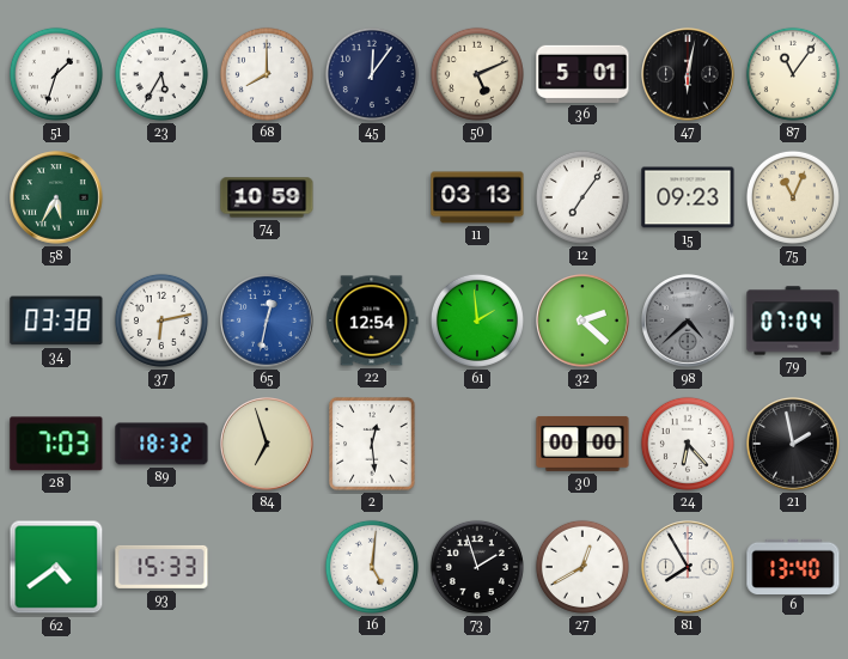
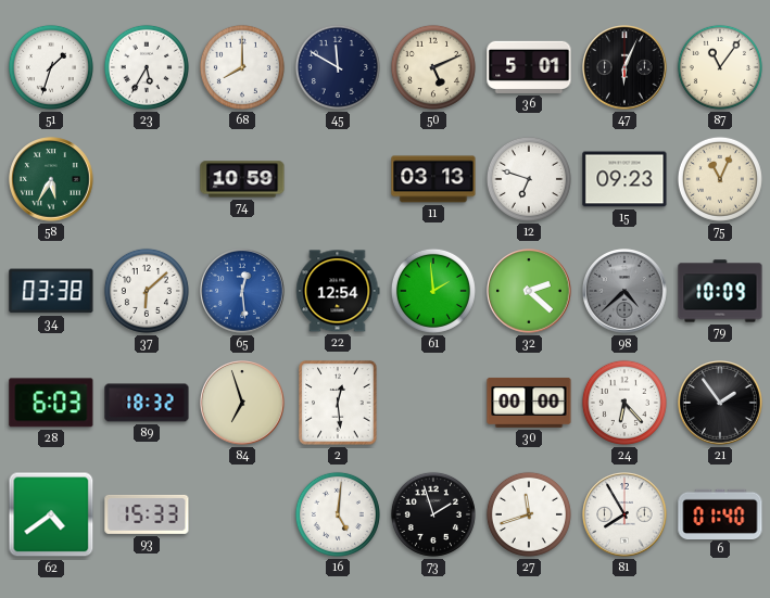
45: 12:06 -> 11:50
47: 6:02 -> 6:04
12: 7:06 -> 6:48
37: 6:13 -> 6:08
65: 12:32 -> 12:29
79: 07:04 -> 10:09
28: 7:03 -> 6:03
21: 1:58 -> 1:54
27: 12:40 -> 11:42
6: 13:40 -> 01:40
